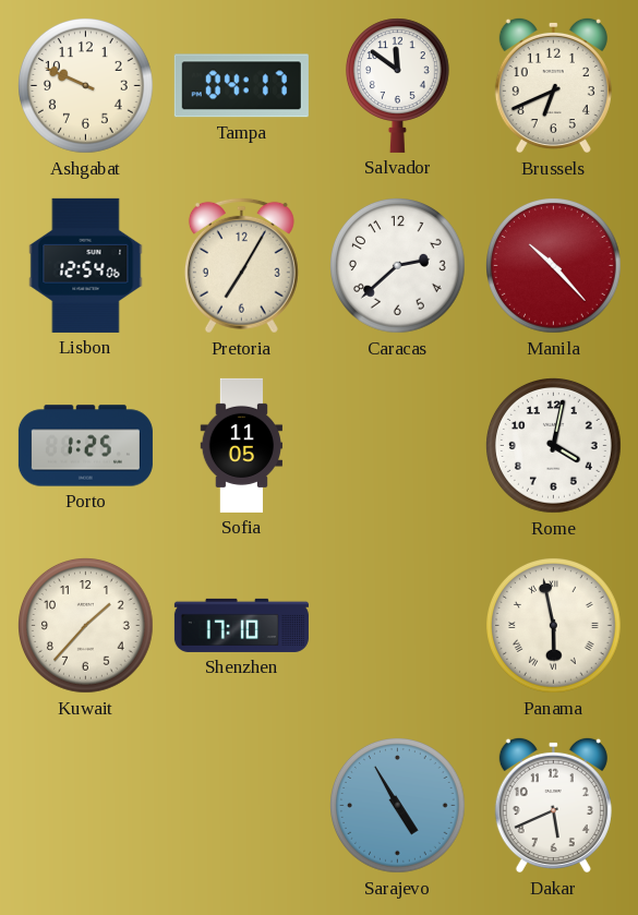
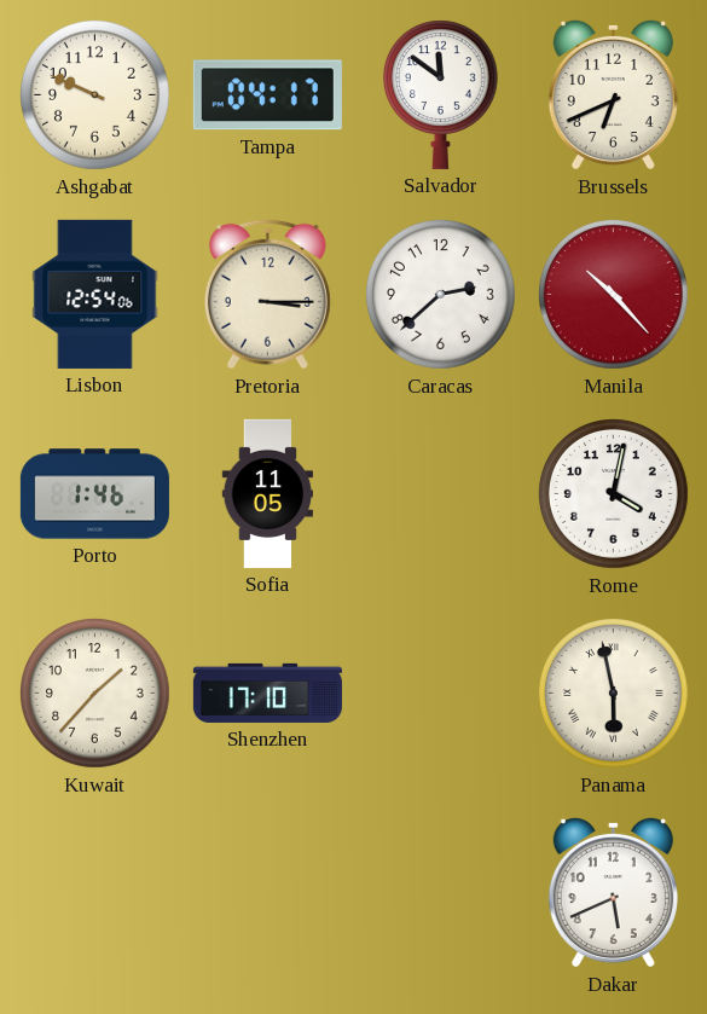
Pretoria: 7:05 -> 3:15
Porto: 1:25 -> 1:46
Sarajevo: 4:55 -> none
